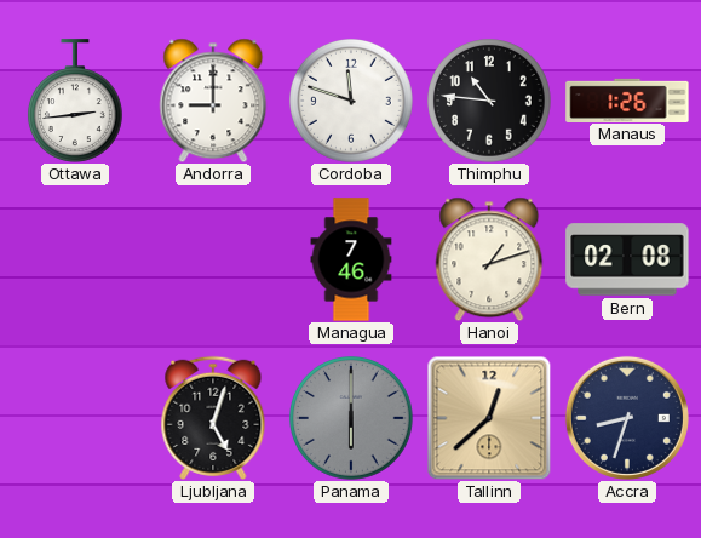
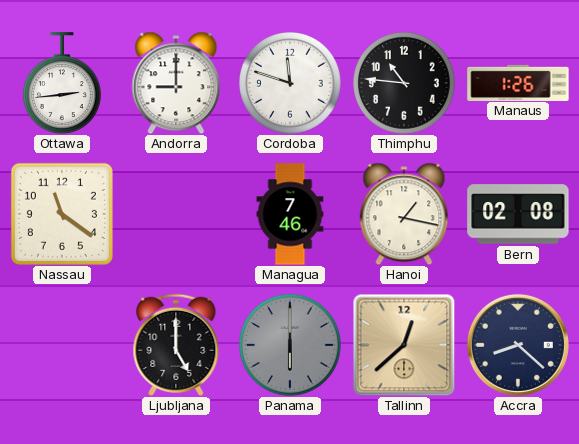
Nassau: none -> 11:21
Hanoi: 1:12 -> 1:17
Ljubljana: 5:03 -> 5:00
Accra: 8:33 -> 8:22
